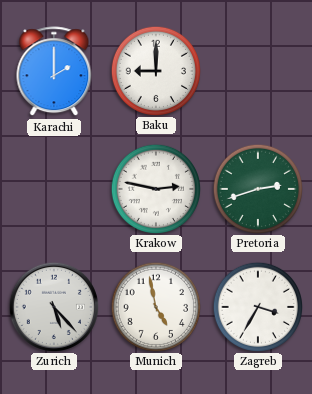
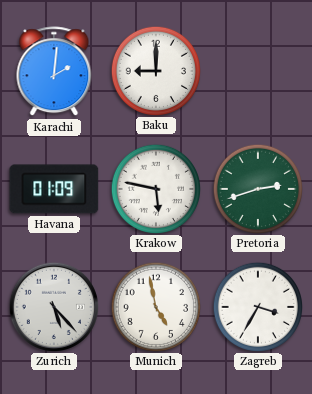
Karachi: 2:00 -> 2:01
Havana: none -> 01:09
Krakow: 2:47 -> 5:47
